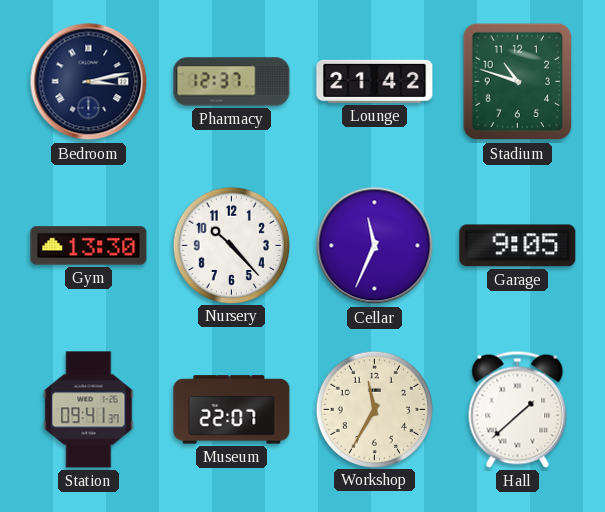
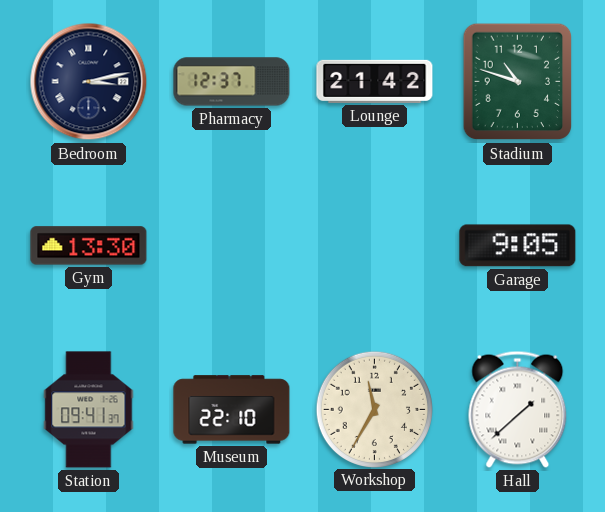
Nursery: 10:23 -> none
Cellar: 11:34 -> none
Museum: 22:07 -> 22:10
